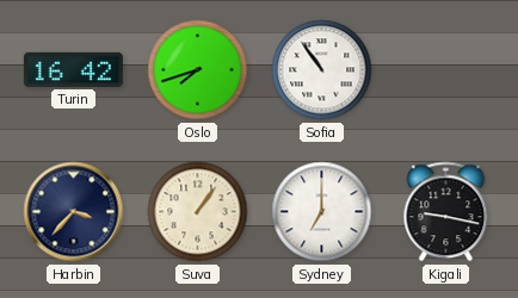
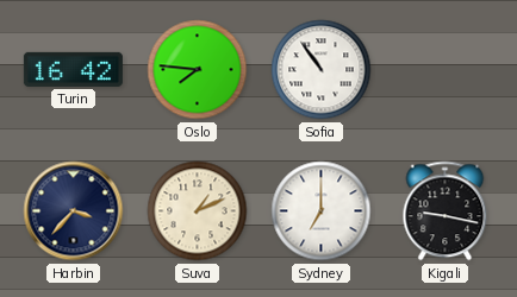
Oslo: 7:42 -> 7:46
Suva: 1:06 -> 1:11
